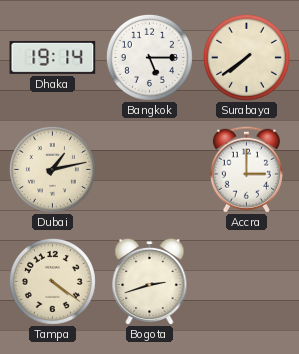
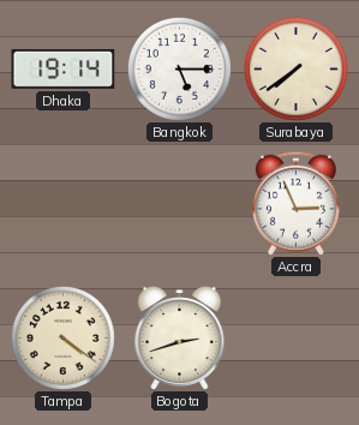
Dubai: 1:13 -> none
Accra: 3:00 -> 2:56
